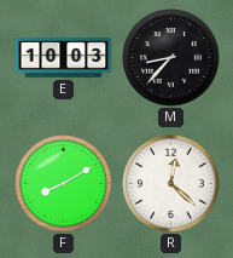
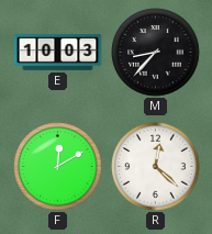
F: 8:10 -> 12:10
